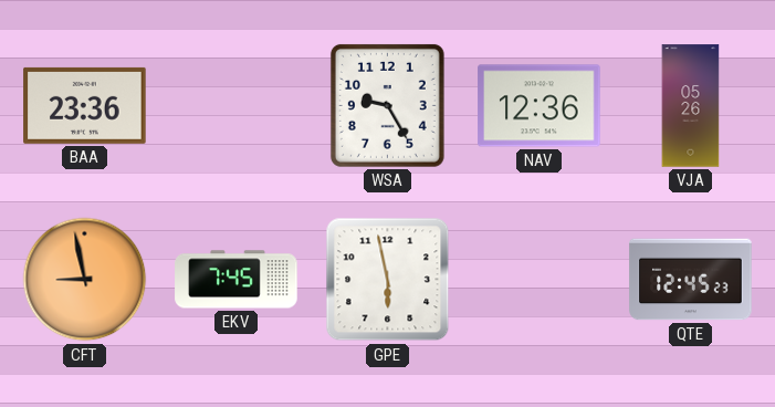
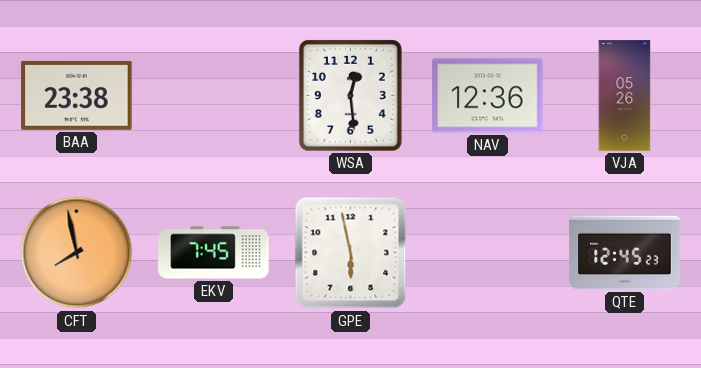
BAA: 23:36 -> 23:38
WSA: 9:25 -> 12:29
CFT: 8:58 -> 7:58
